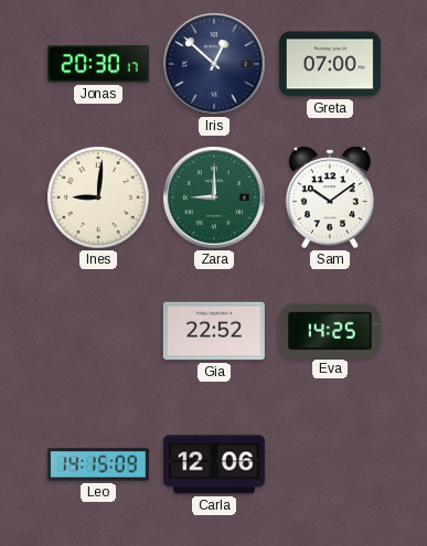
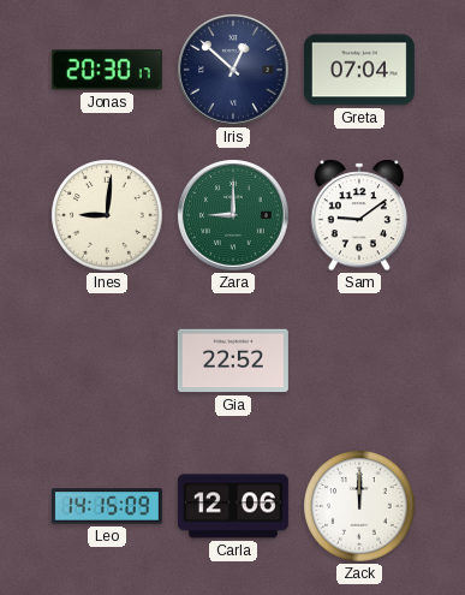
Greta: 07:00 -> 07:04
Sam: 10:09 -> 9:09
Eva: 14:25 -> none
Zack: none -> 12:00
